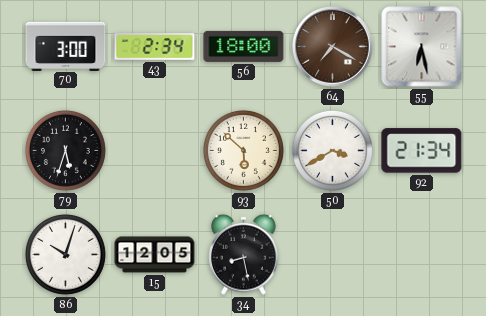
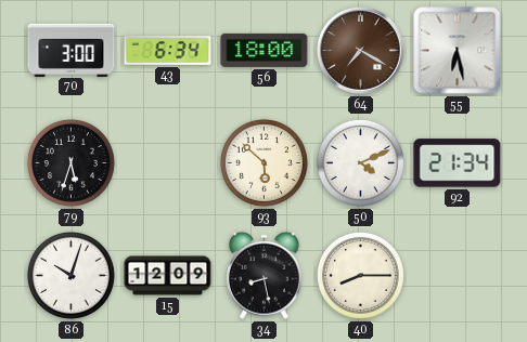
43: 2:34 -> 6:34
50: 3:40 -> 4:11
15: 12:05 -> 12:09
40: none -> 8:15
